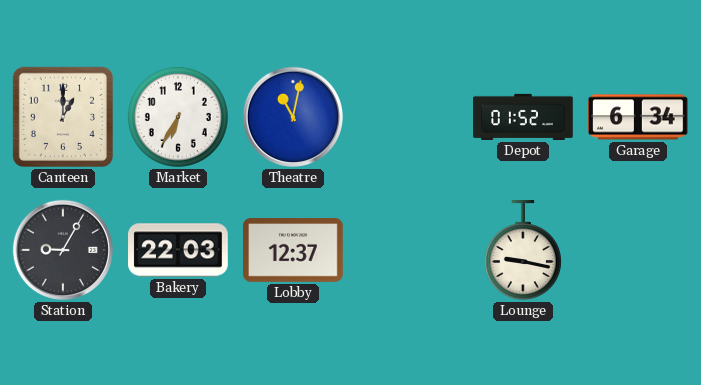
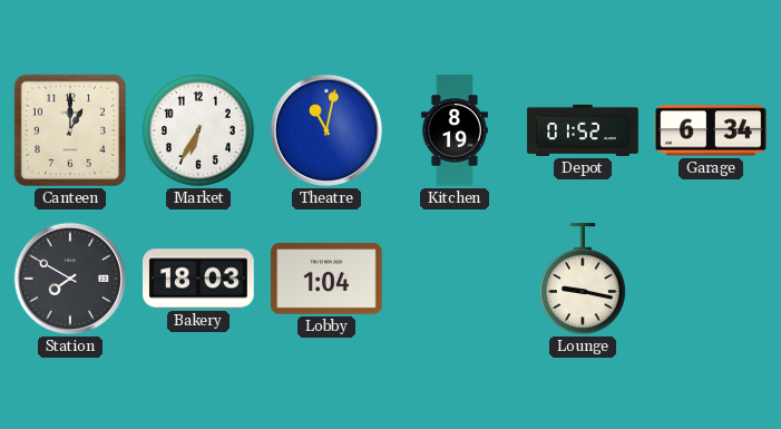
Kitchen: none -> 8:19
Station: 9:05 -> 7:50
Bakery: 22:03 -> 18:03
Lobby: 12:37 -> 1:04
